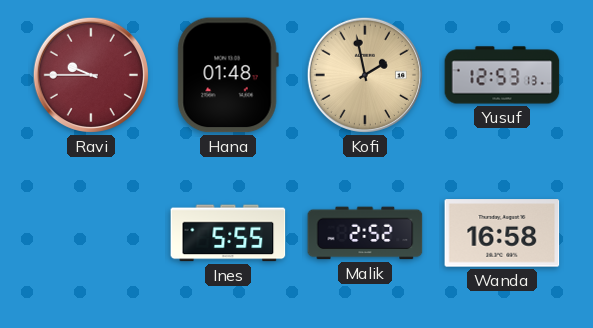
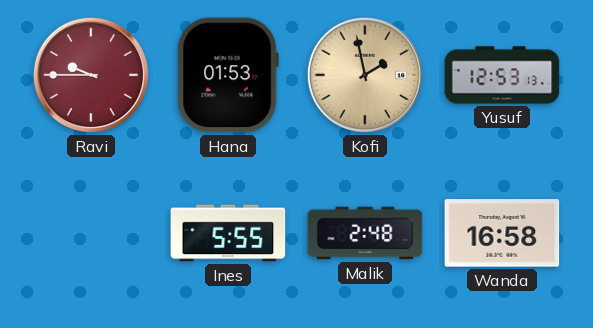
Hana: 01:48 -> 01:53
Malik: 2:52 -> 2:48
